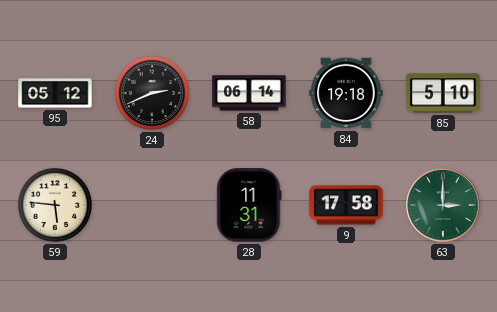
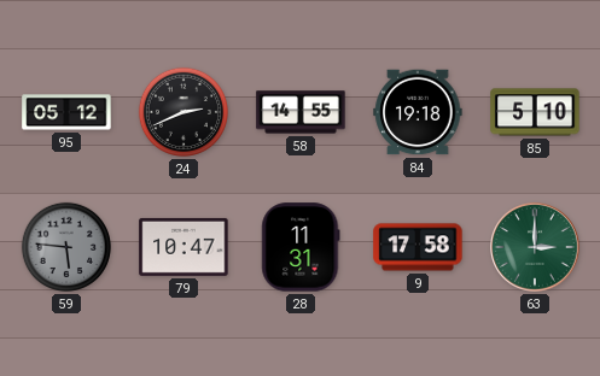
58: 06:14 -> 14:55
59 dial: cream -> grey
79: none -> 10:47
